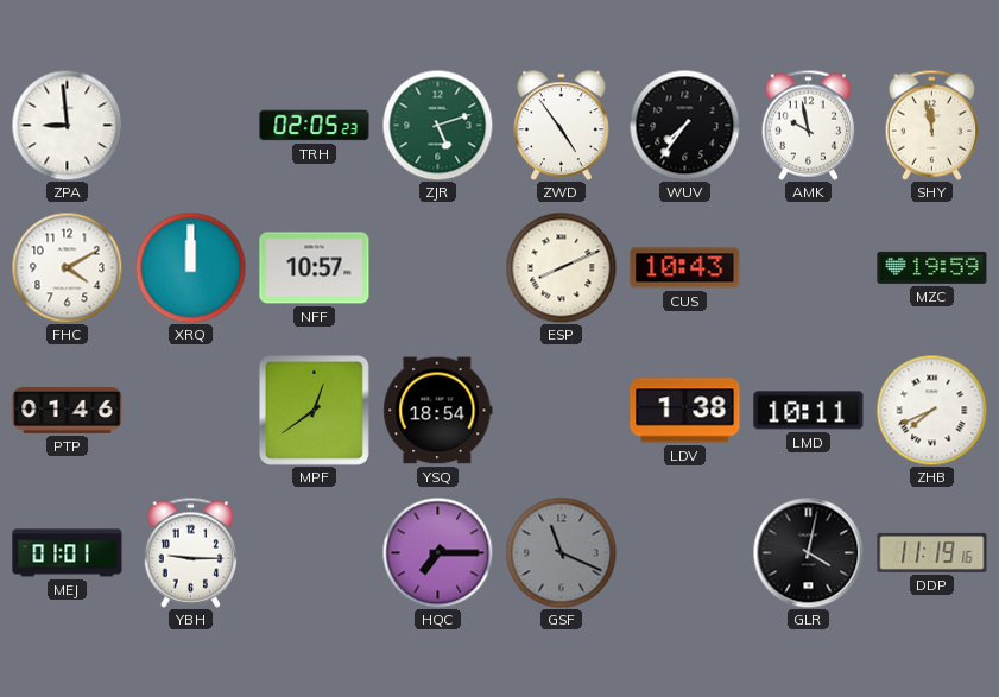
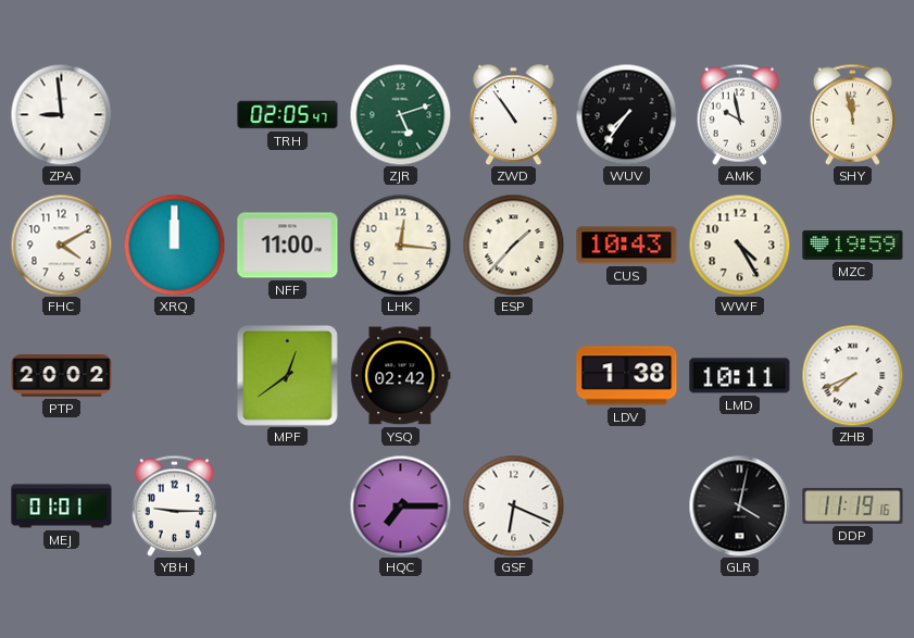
TRH: 02:05:23 -> 02:05:47
ZWD: 4:54 -> 10:54
NFF: 10:57 -> 11:00
LHK: none -> 12:16
ESP: 8:11 -> 1:37
WWF: none -> 4:25
PTP: 01:46 -> 20:02
YSQ: 18:54 -> 02:42
GSF: 11:19 -> 6:19
GSF dial: grey -> white
